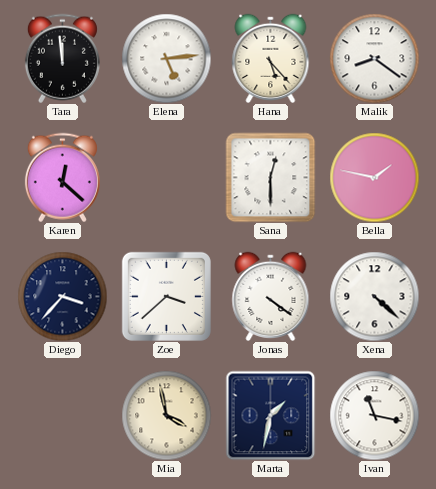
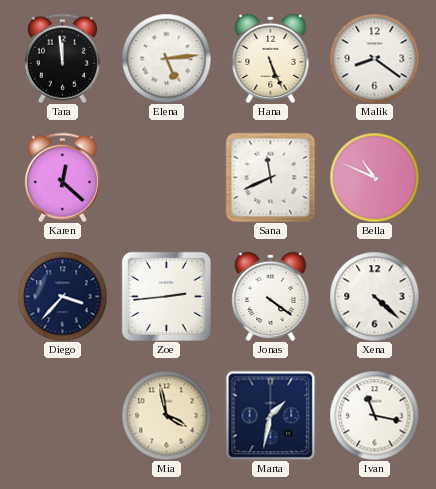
Hana: 5:23 -> 5:26
Sana: 12:30 -> 11:41
Bella: 1:47 -> 10:49
Zoe: 3:38 -> 2:44
